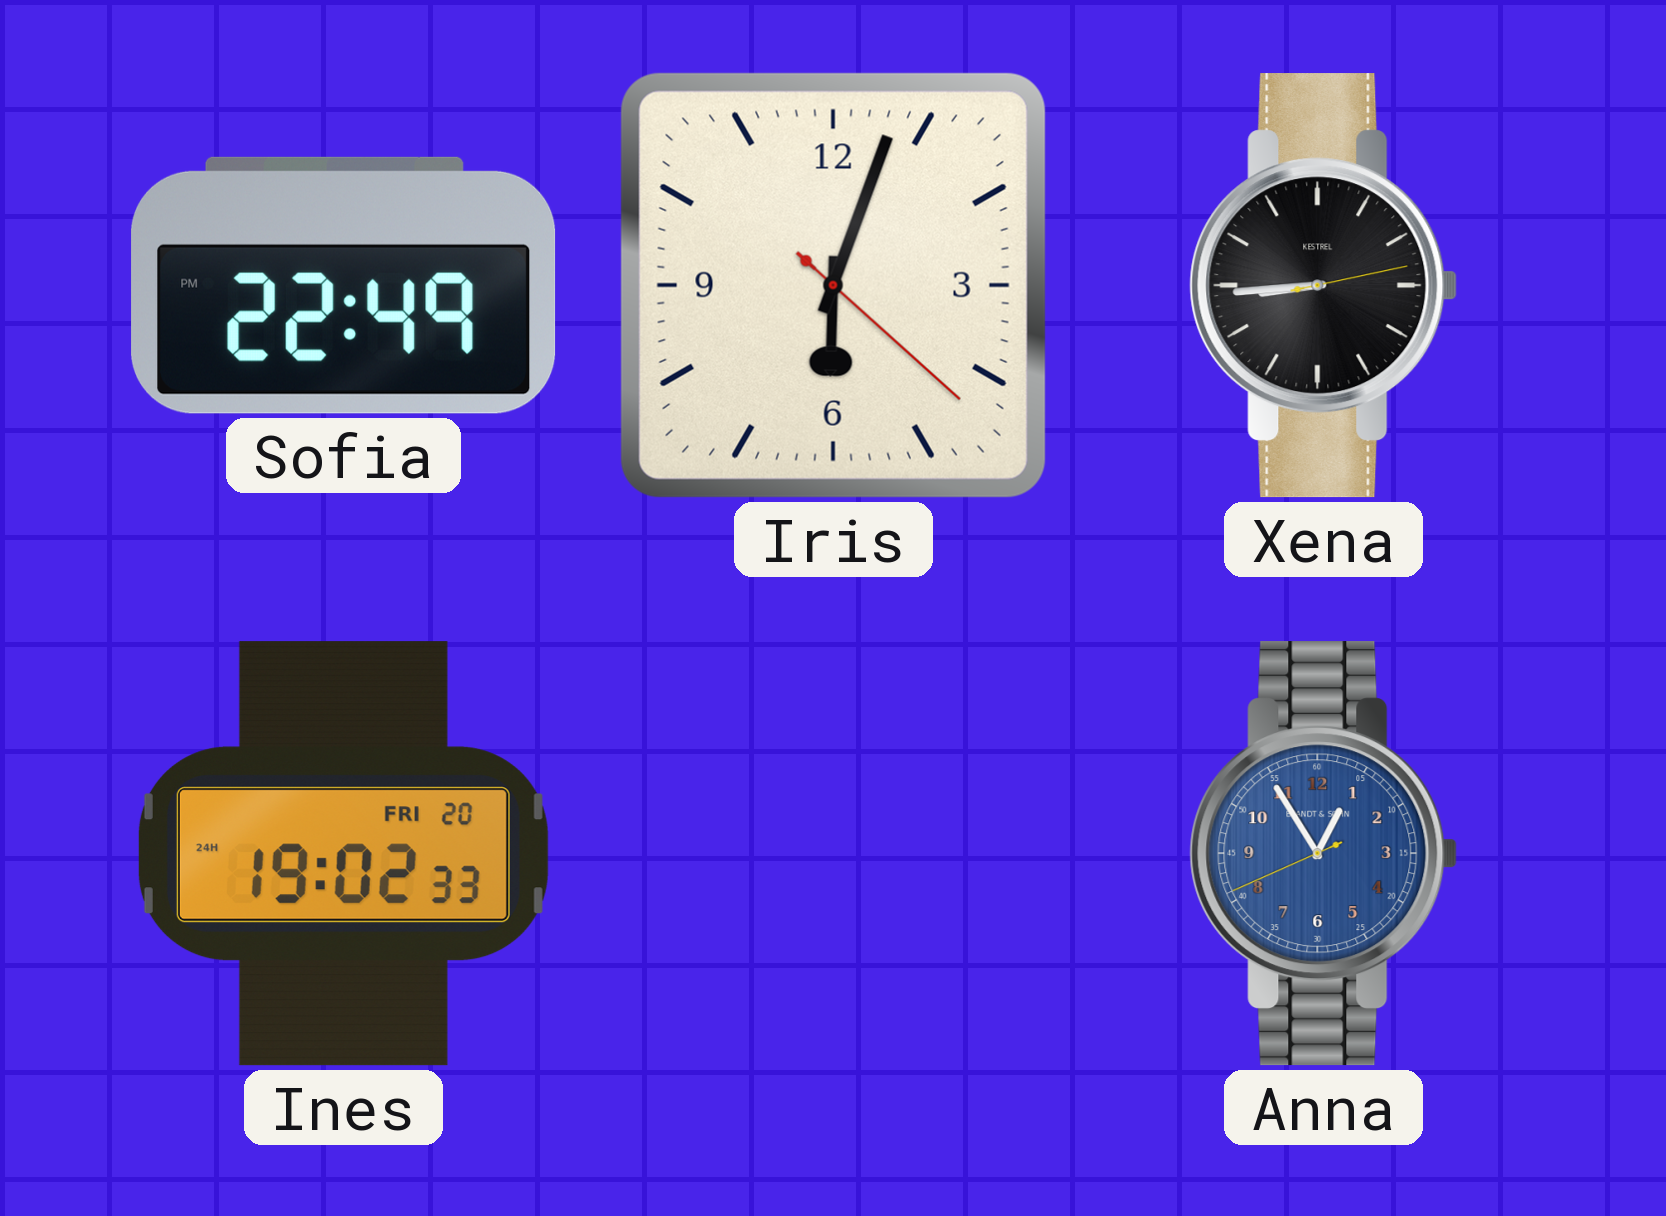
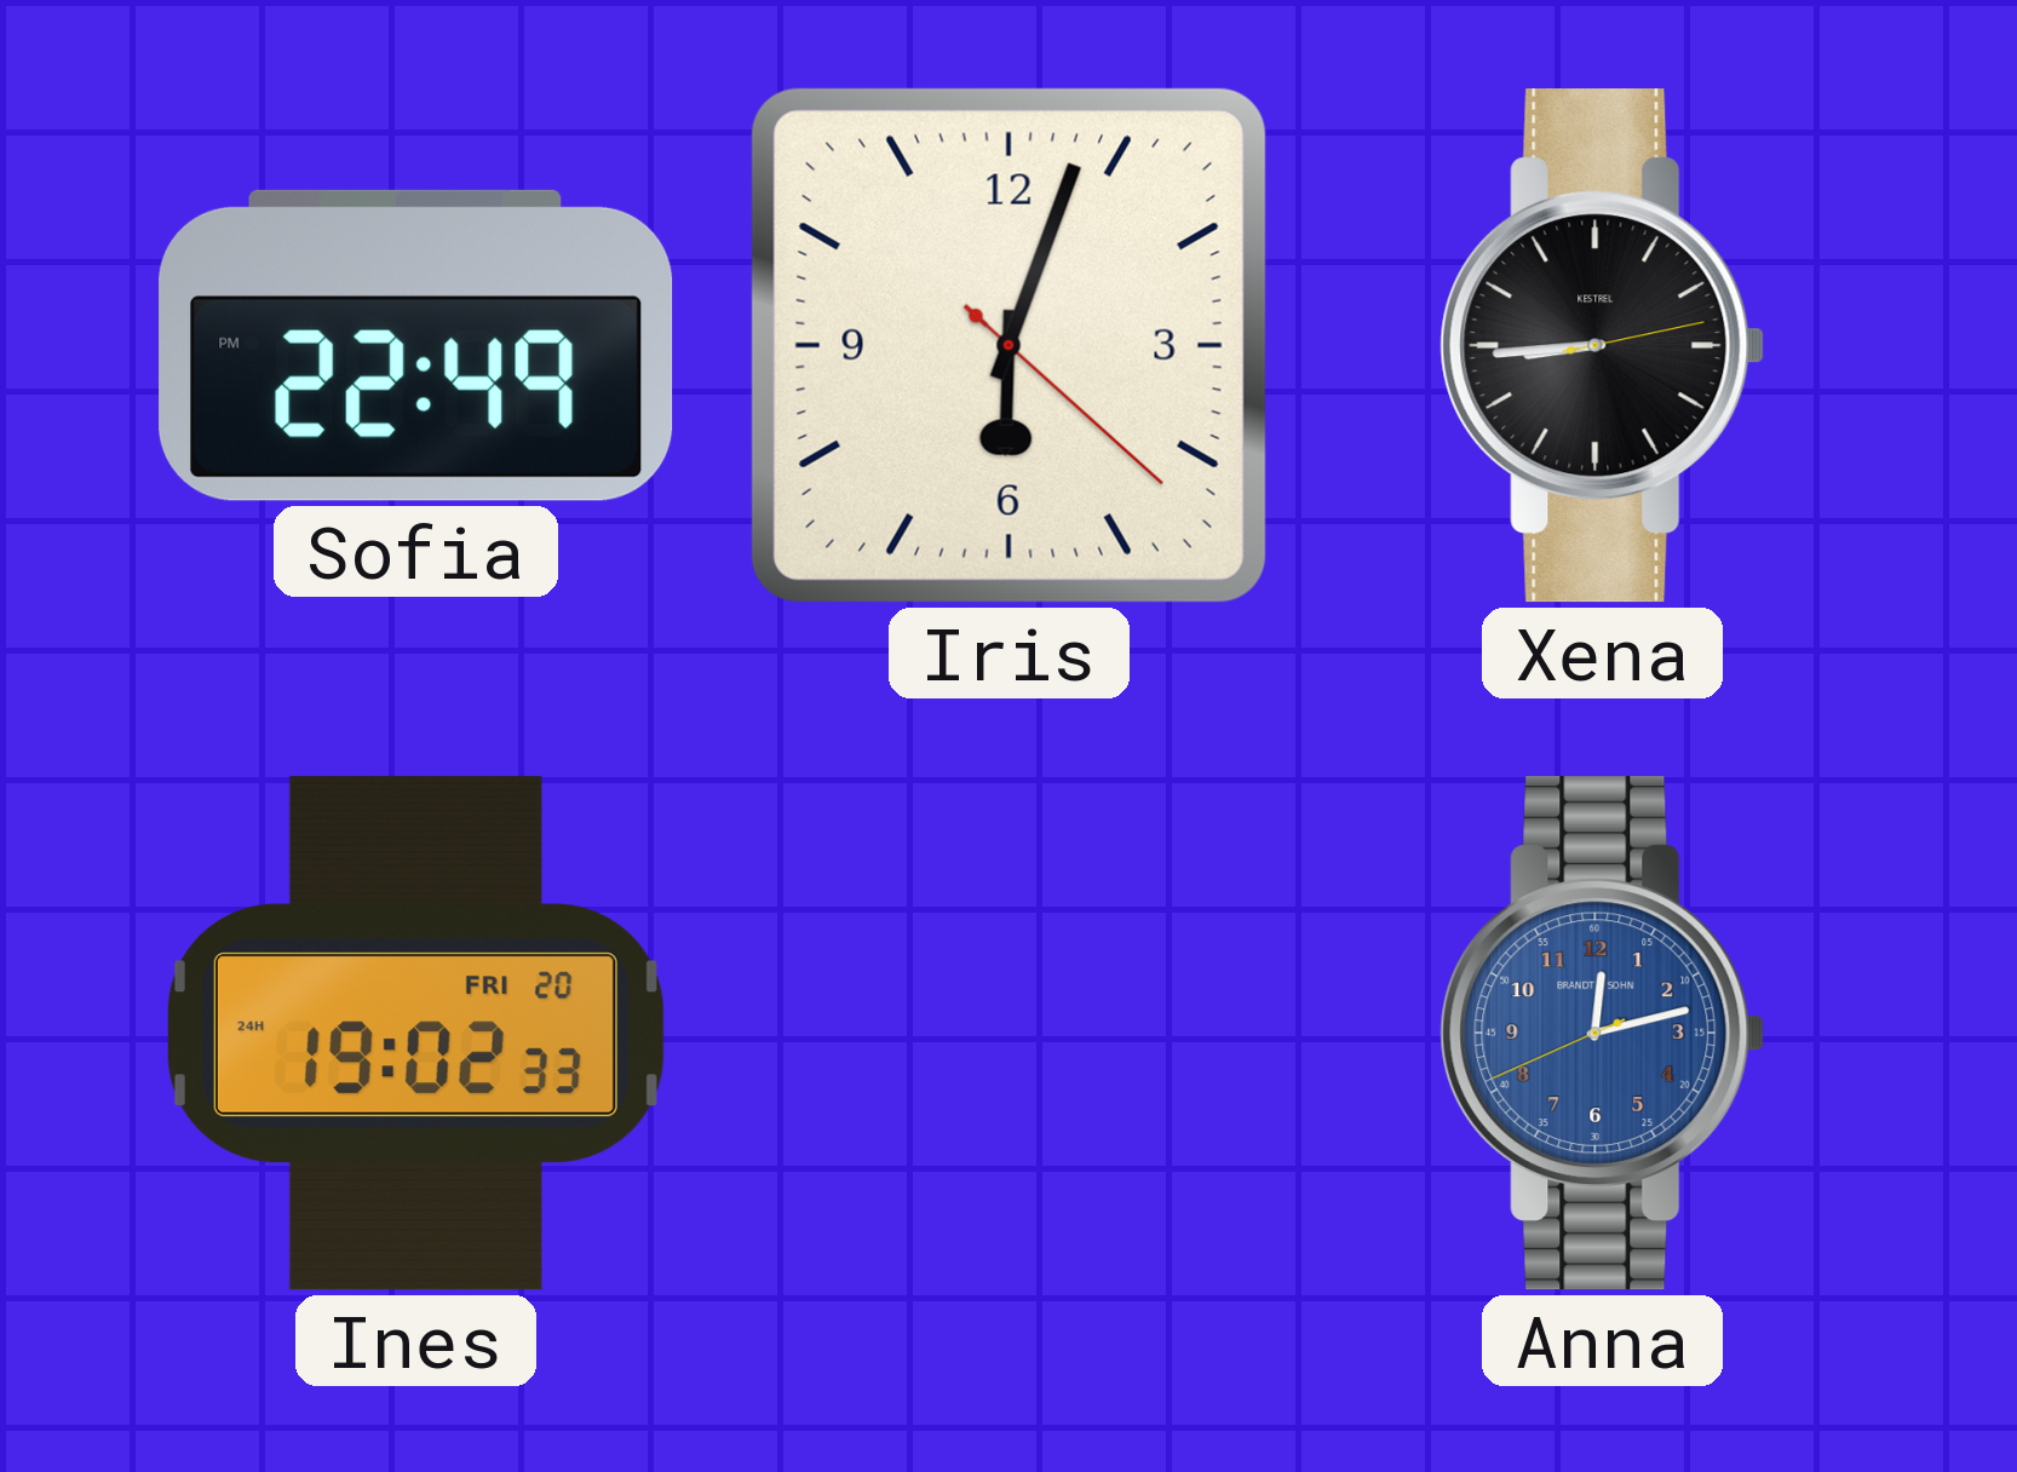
Anna: 12:54 -> 12:12
